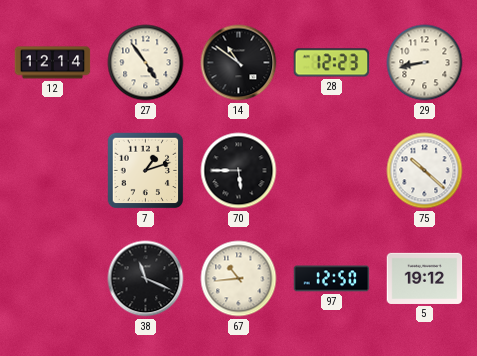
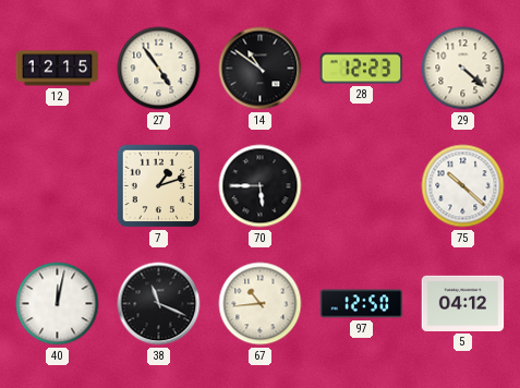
12: 12:14 -> 12:15
29: 8:43 -> 4:22
40: none -> 12:02
5: 19:12 -> 04:12
